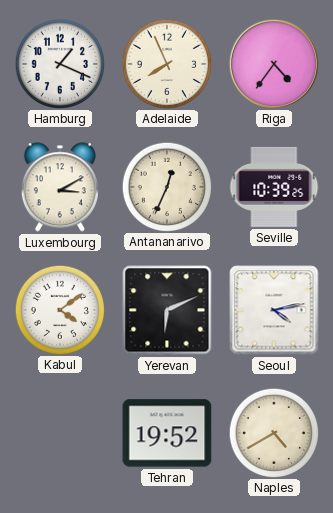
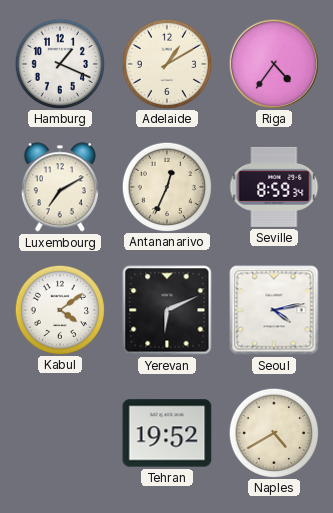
Adelaide: 7:56 -> 1:10
Luxembourg: 3:10 -> 7:10
Seville: 10:39 -> 8:59
